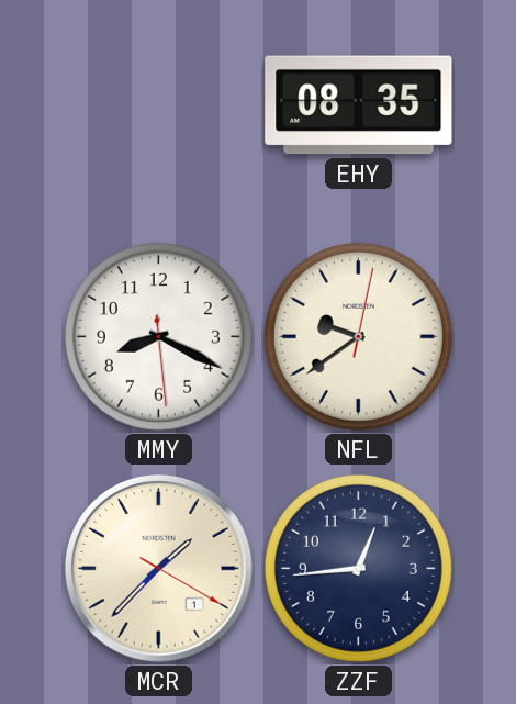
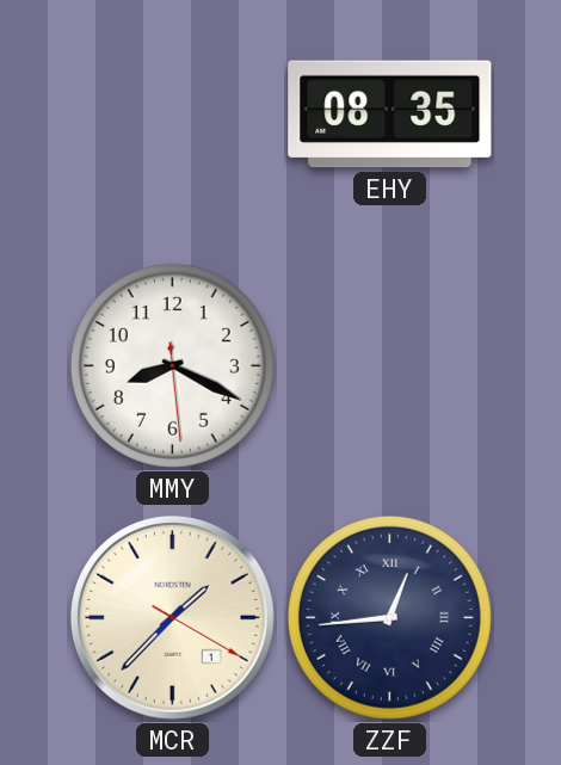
NFL: 9:39 -> none
ZZF numerals: Arabic -> Roman
